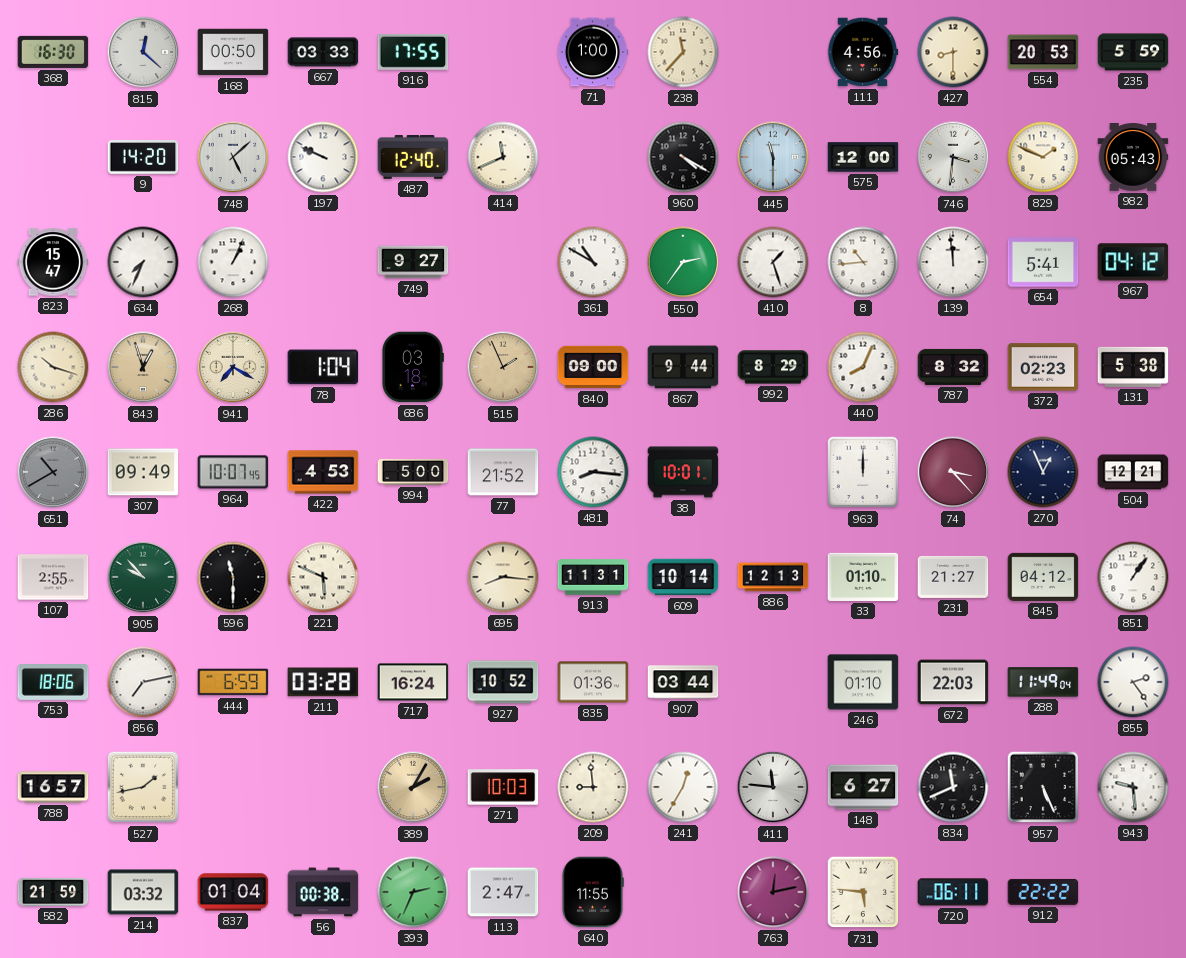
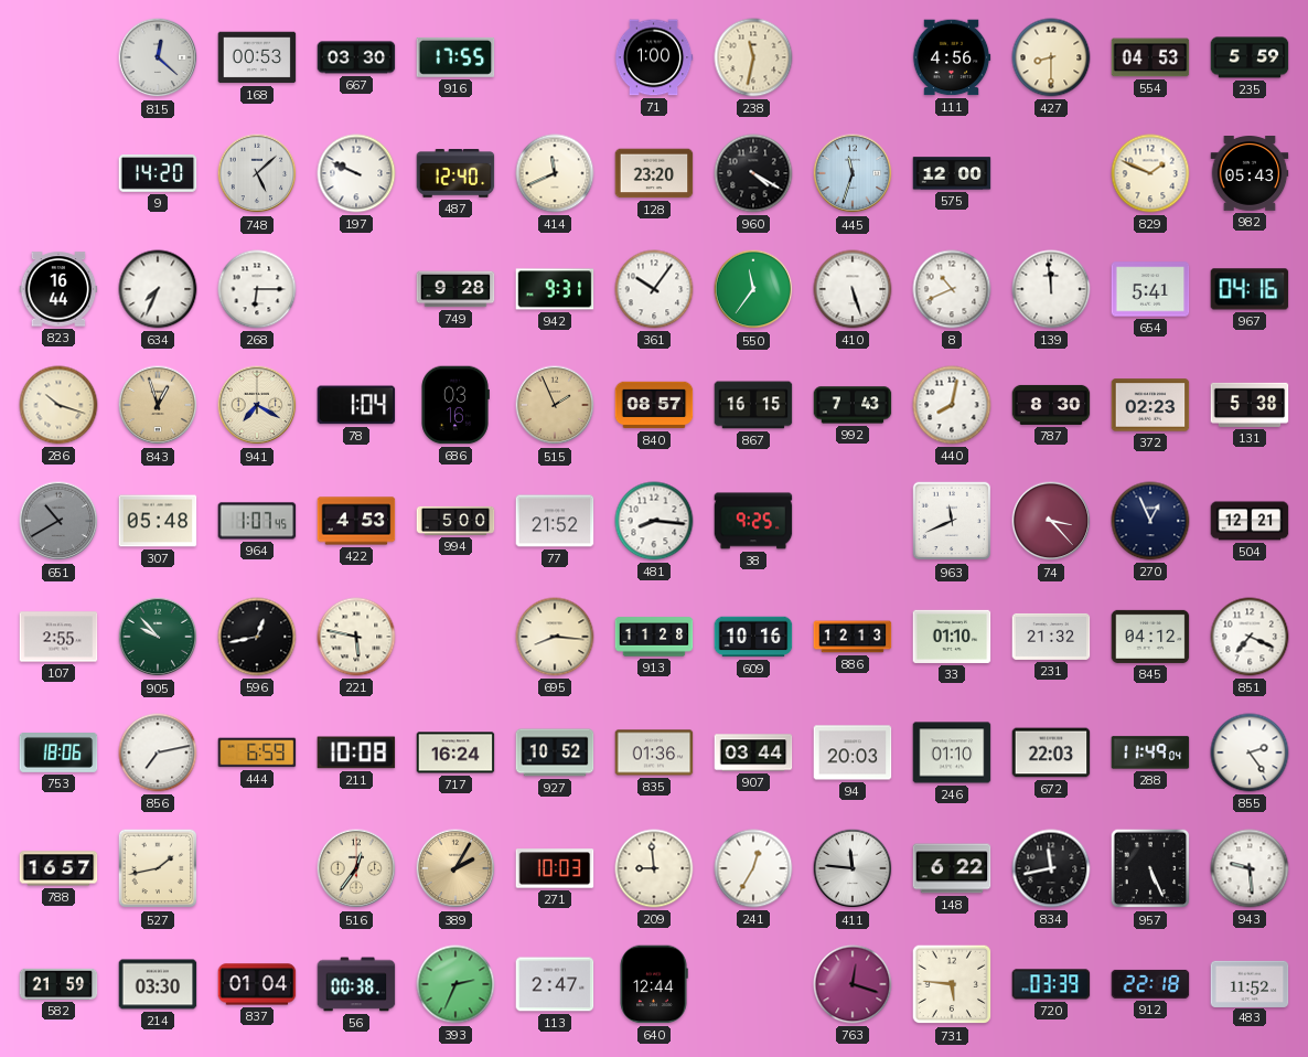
368: 16:30 -> none
168: 00:50 -> 00:53
667: 03:33 -> 03:30
238: 11:37 -> 11:32
554: 20:53 -> 04:53
128: none -> 23:20
445: 11:30 -> 11:33
746: 3:31 -> none
823: 15:47 -> 16:44
268: 1:04 -> 6:15
749: 9:27 -> 9:28
942: none -> 9:31
361: 10:50 -> 10:06
550: 2:36 -> 11:36
410: 1:27 -> 5:27
8: 10:44 -> 10:41
967: 04:12 -> 04:16
686: 03:18 -> 03:16
840: 09:00 -> 08:57
867: 9:44 -> 16:15
992: 8:29 -> 7:43
440: 8:04 -> 8:02
787: 8:32 -> 8:30
307: 09:49 -> 05:48
964: 10:07 -> 1:07
38: 10:01 -> 9:25
963: 12:00 -> 11:41
596: 11:30 -> 12:43
221: 5:49 -> 5:47
913: 11:31 -> 11:28
609: 10:14 -> 10:16
231: 21:27 -> 21:32
851: 1:06 -> 7:19
211: 03:28 -> 10:08
94: none -> 20:03
516: none -> 12:36
148: 6:27 -> 6:22
834: 11:41 -> 11:43
214: 03:32 -> 03:30
640: 11:55 -> 12:44
763: 12:13 -> 12:18
720: 06:11 -> 03:39
912: 22:22 -> 22:18
483: none -> 11:52
